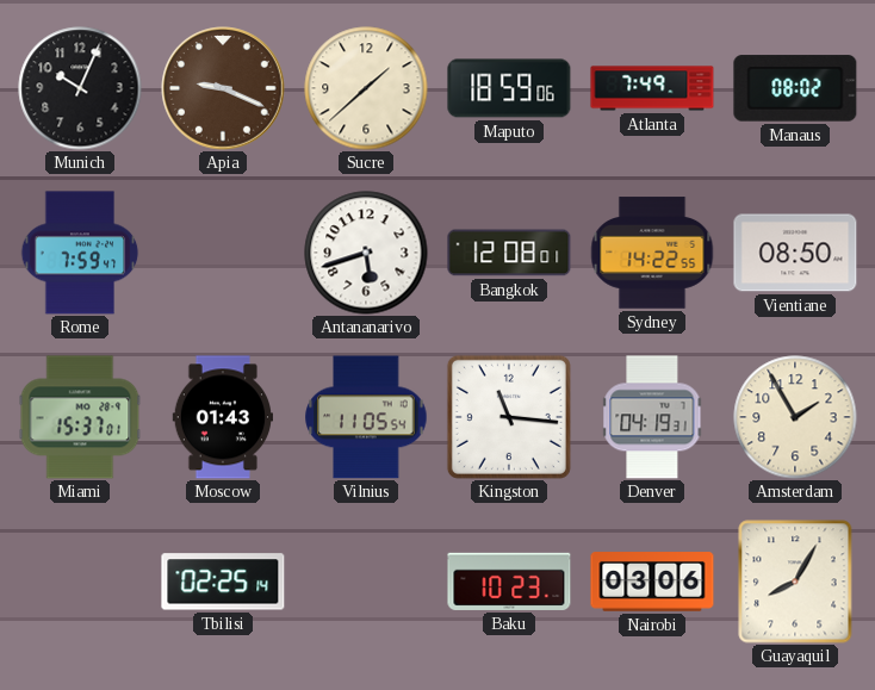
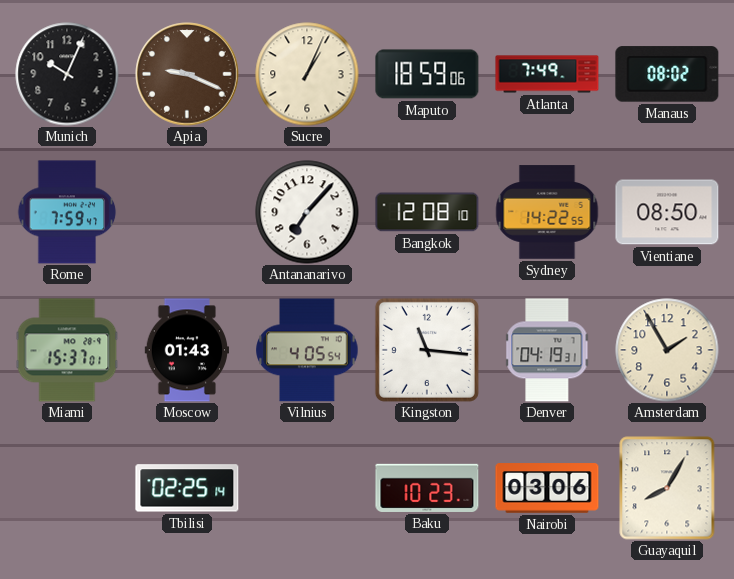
Sucre: 1:38 -> 1:04
Antananarivo: 5:42 -> 7:07
Bangkok: 12:08:01 -> 12:08:10
Vilnius: 11:05 -> 4:05
